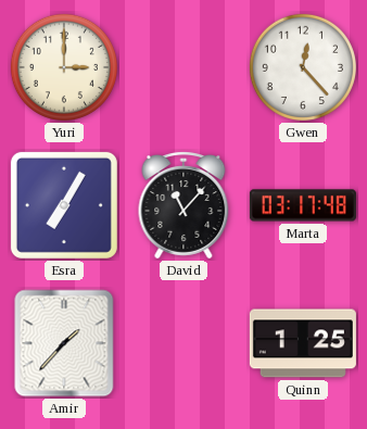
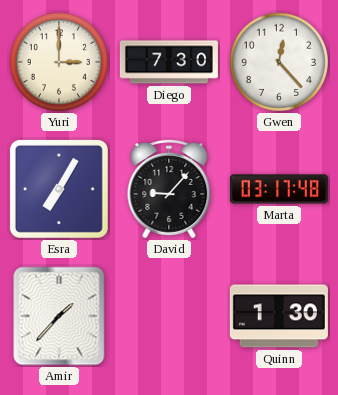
Diego: none -> 7:30
David: 11:07 -> 9:07
Quinn: 1:25 -> 1:30
